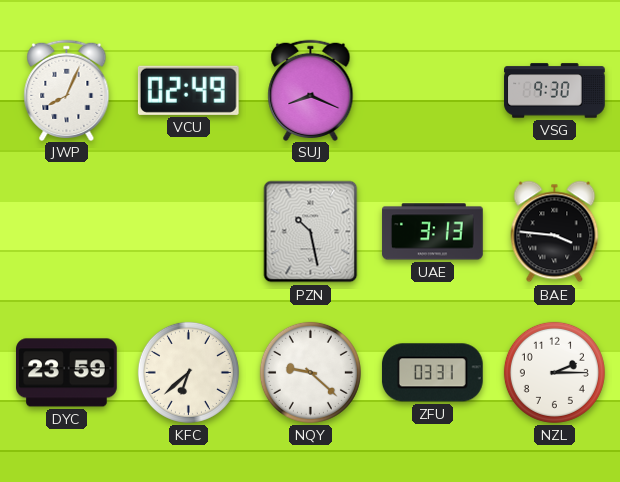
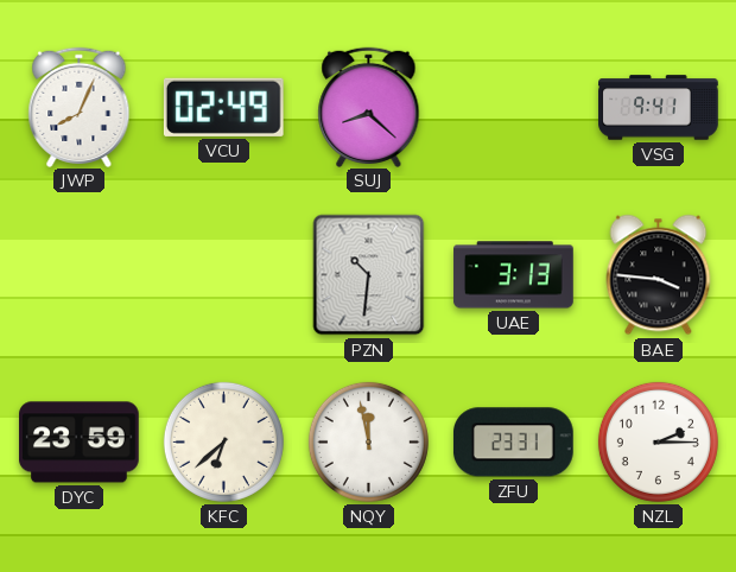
SUJ: 8:19 -> 8:22
VSG: 9:30 -> 9:41
PZN: 10:28 -> 10:31
NQY: 9:22 -> 11:58
ZFU: 03:31 -> 23:31
